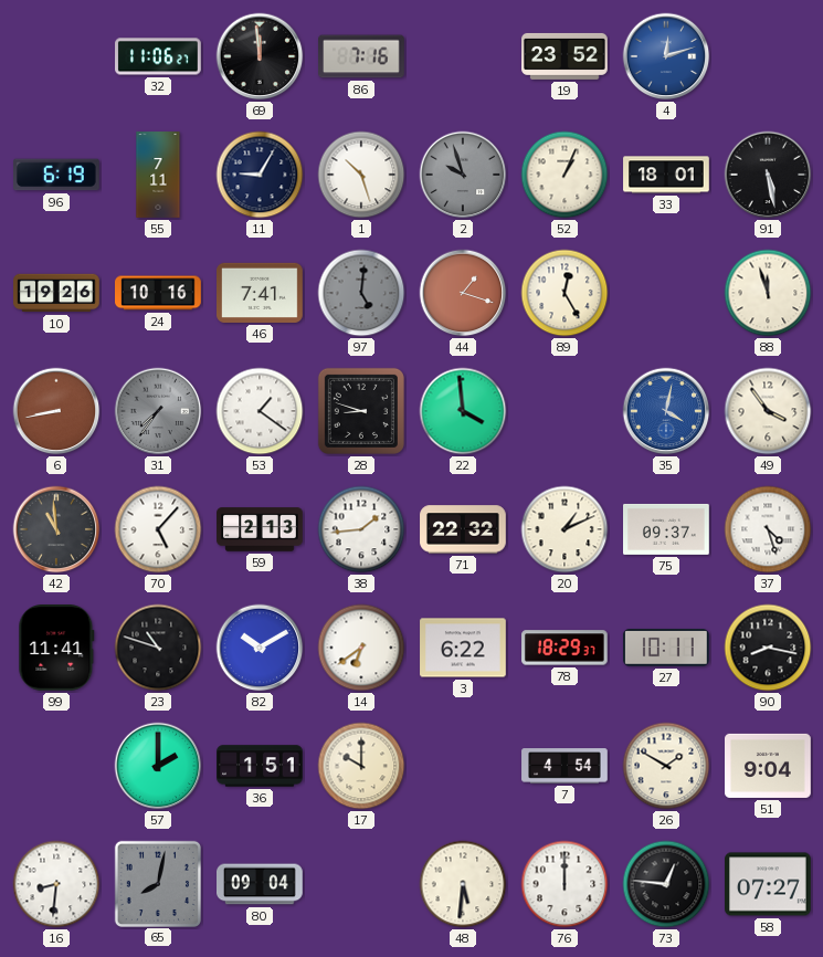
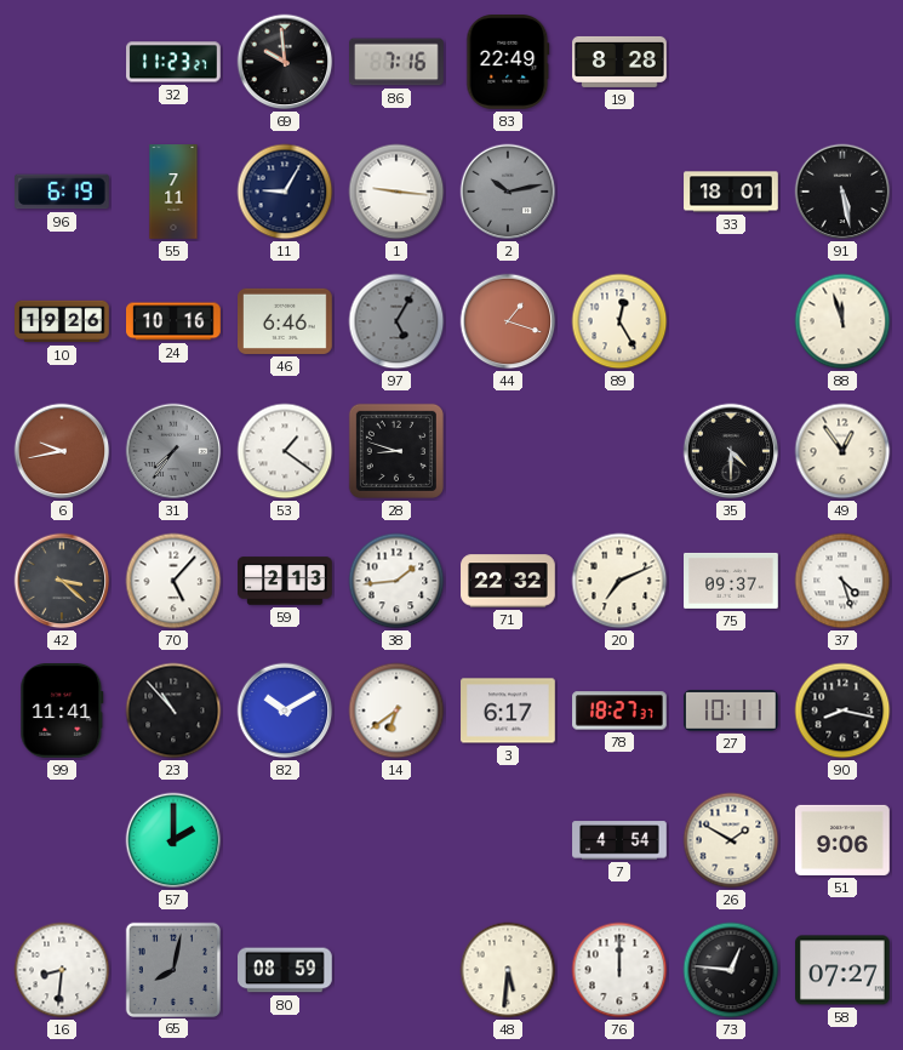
32: 11:06 -> 11:23
69: 11:59 -> 9:59
83: none -> 22:49
19: 23:52 -> 8:28
4: 12:12 -> none
1: 10:27 -> 9:16
2: 9:57 -> 10:13
52: 1:04 -> none
46: 7:41 -> 6:46
97: 5:01 -> 5:05
6: 8:43 -> 9:43
22: 3:59 -> none
35: 4:02 -> 4:30
35 dial: blue -> black
49: 3:54 -> 12:54
42: 10:59 -> 3:22
20: 1:11 -> 7:11
23: 10:48 -> 10:53
3: 6:22 -> 6:17
78: 18:29 -> 18:27
36: 1:51 -> none
17: 10:00 -> none
51: 9:04 -> 9:06
80: 09:04 -> 08:59
